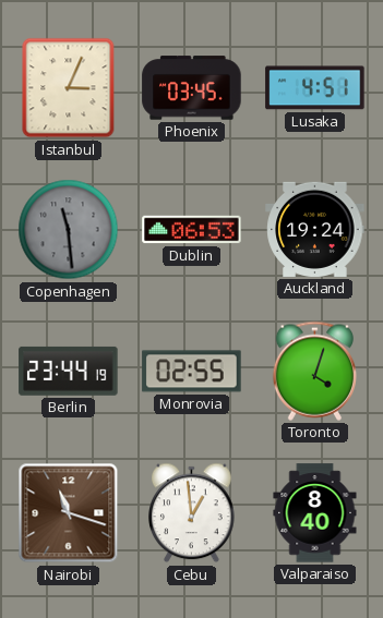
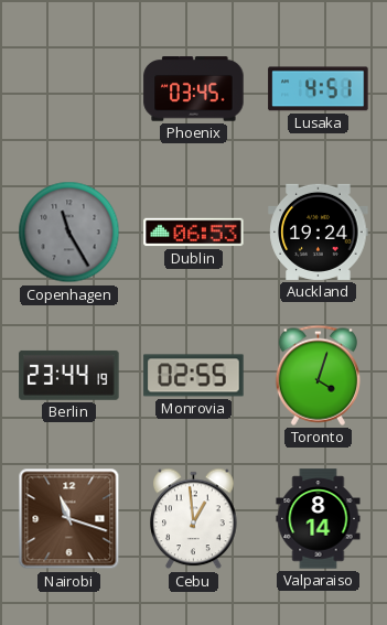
Istanbul: 3:04 -> none
Copenhagen: 11:29 -> 11:25
Valparaiso: 8:40 -> 8:14
